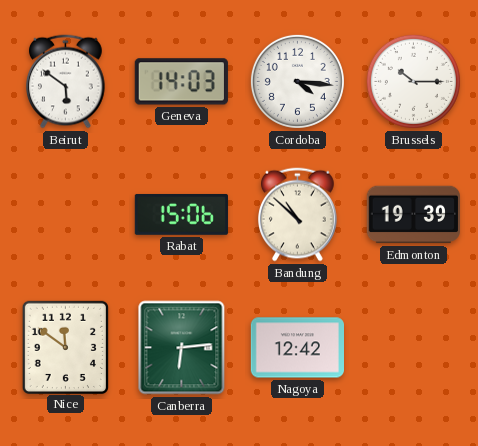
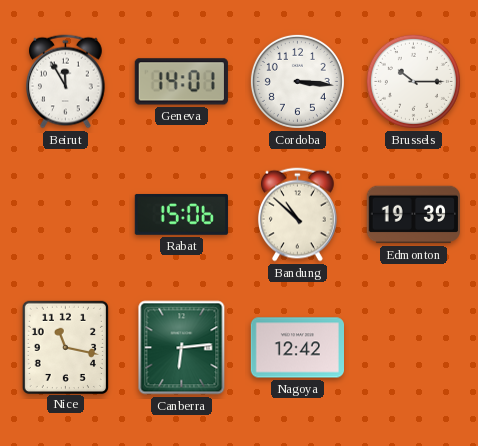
Beirut: 5:51 -> 11:55
Geneva: 14:03 -> 14:01
Cordoba: 4:16 -> 3:16
Nice: 11:51 -> 11:17
